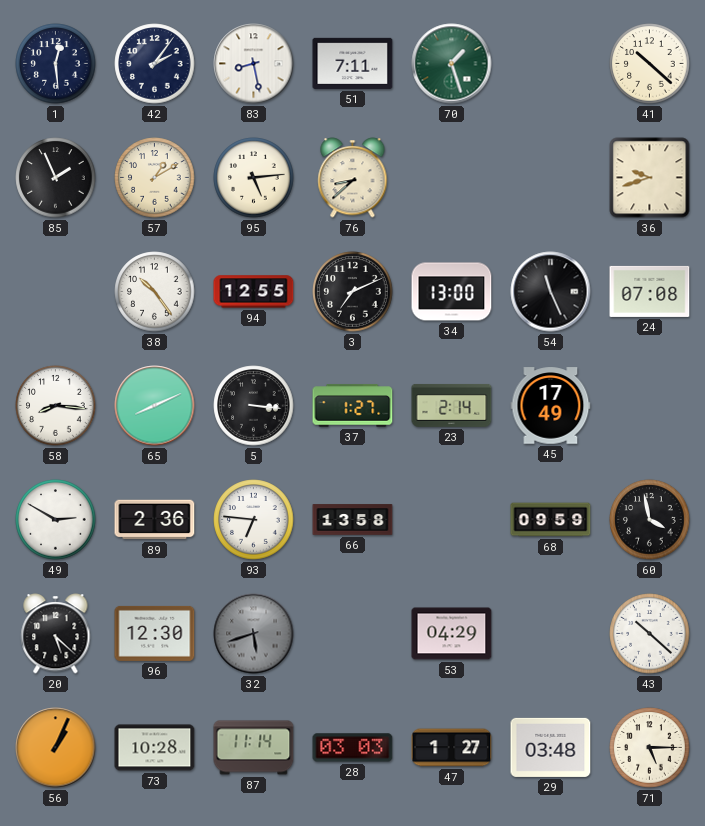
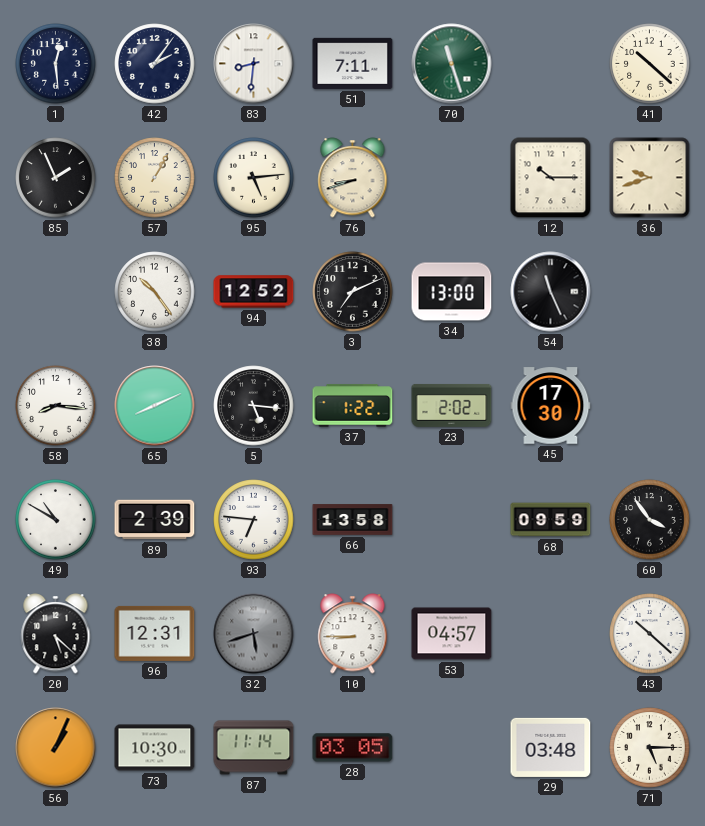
83: 8:28 -> 8:31
70: 1:27 -> 11:27
57: 1:10 -> 1:05
76: 8:38 -> 8:42
12: none -> 10:15
94: 12:55 -> 12:52
24: 07:08 -> none
5: 3:16 -> 5:16
37: 1:27 -> 1:22
23: 2:14 -> 2:02
45: 17:49 -> 17:30
49: 2:50 -> 10:50
89: 2:36 -> 2:39
60: 3:58 -> 3:54
96: 12:30 -> 12:31
10: none -> 8:45
53: 04:29 -> 04:57
73: 10:28 -> 10:30
28: 03:03 -> 03:05
47: 1:27 -> none
